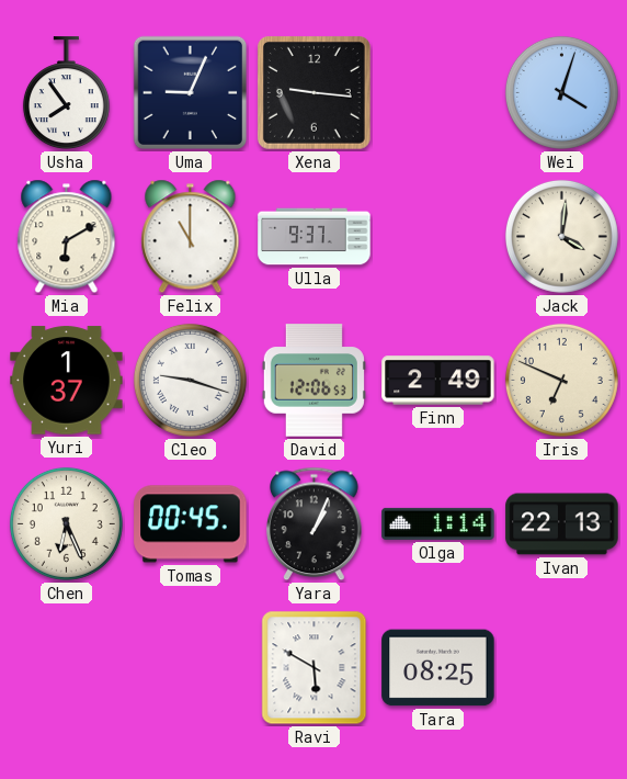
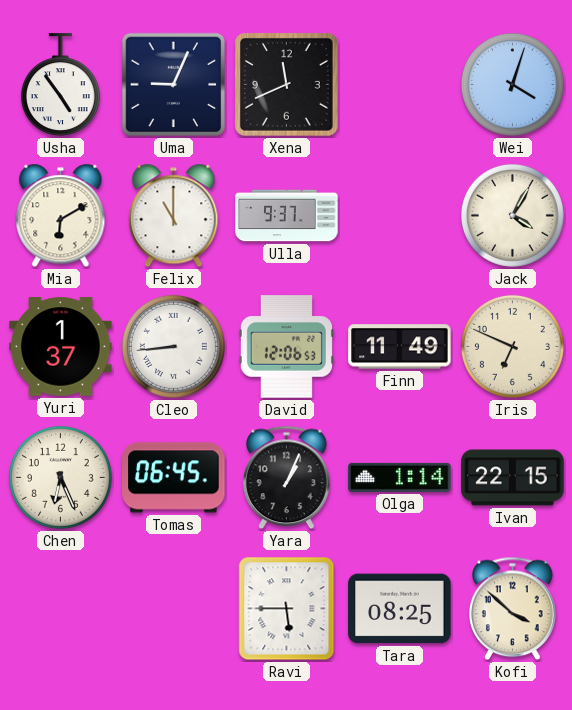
Usha: 7:54 -> 4:54
Xena: 9:16 -> 11:41
Jack: 4:01 -> 4:05
Cleo: 9:18 -> 8:44
Finn: 2:49 -> 11:49
Tomas: 00:45 -> 06:45
Ivan: 22:13 -> 22:15
Ravi: 5:50 -> 5:45
Kofi: none -> 3:52
